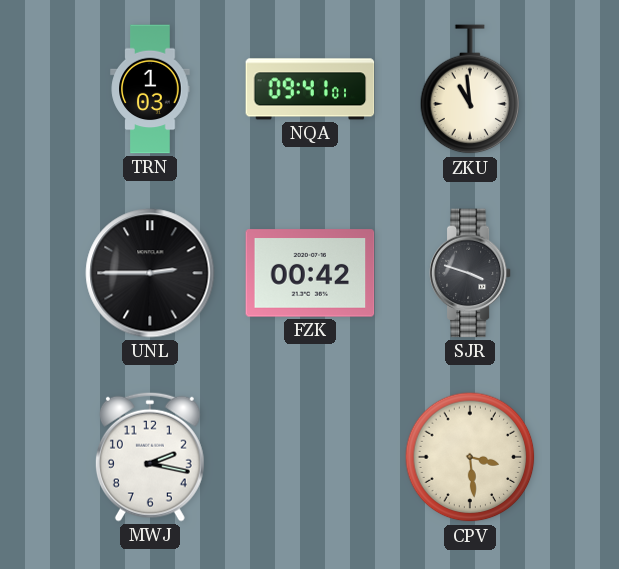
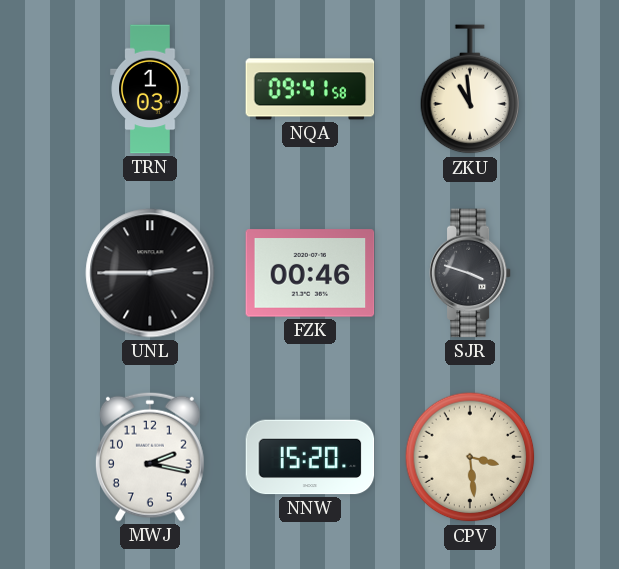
NQA: 09:41:01 -> 09:41:58
FZK: 00:42 -> 00:46
NNW: none -> 15:20
